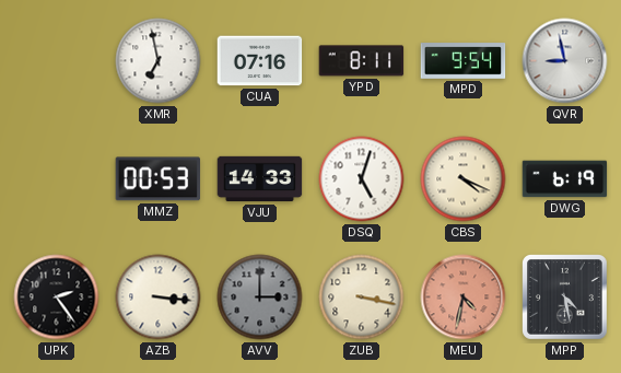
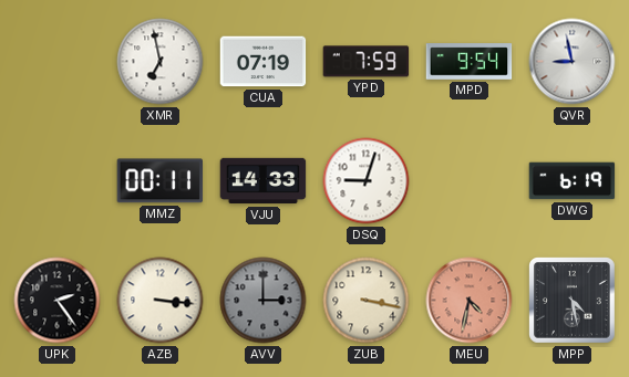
CUA: 07:16 -> 07:19
YPD: 8:11 -> 7:59
MMZ: 00:53 -> 00:11
DSQ: 5:03 -> 9:03
CBS: 4:19 -> none
